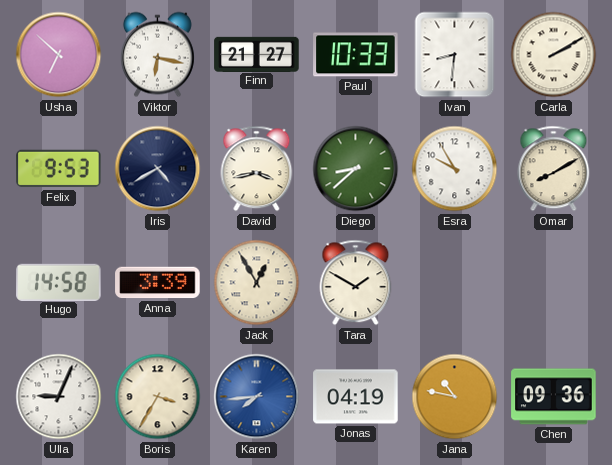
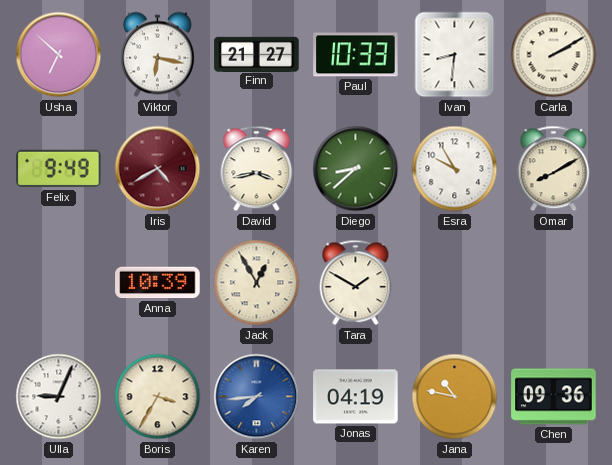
Felix: 9:53 -> 9:49
Iris dial: navy -> burgundy
Hugo: 14:58 -> none
Anna: 3:39 -> 10:39
